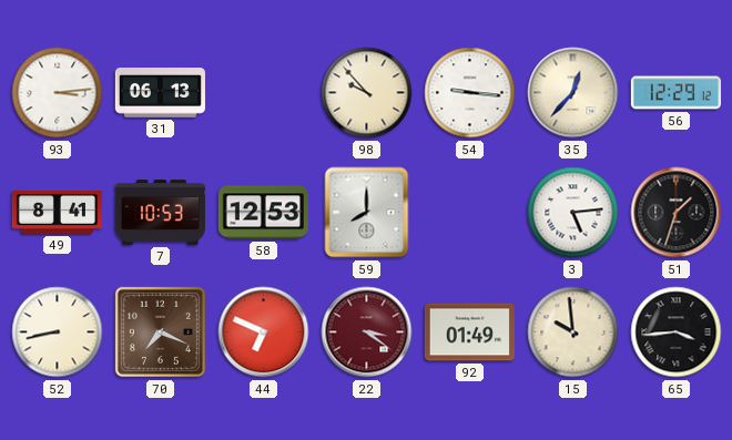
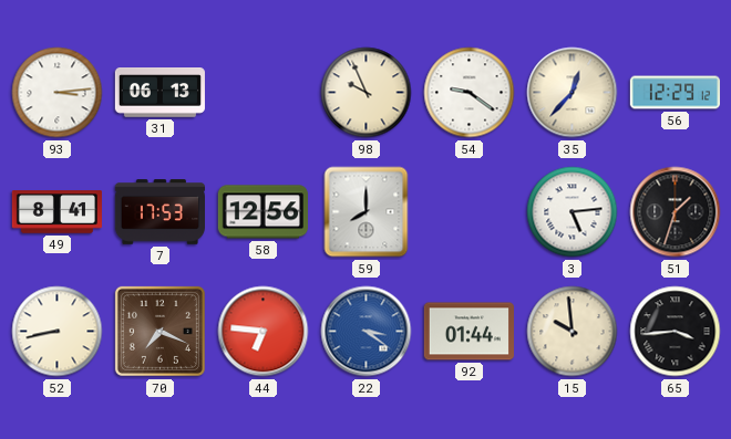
98: 9:53 -> 9:56
54: 9:16 -> 9:21
7: 10:53 -> 17:53
58: 12:53 -> 12:56
44: 6:49 -> 6:46
22 dial: burgundy -> blue
92: 01:49 -> 01:44
